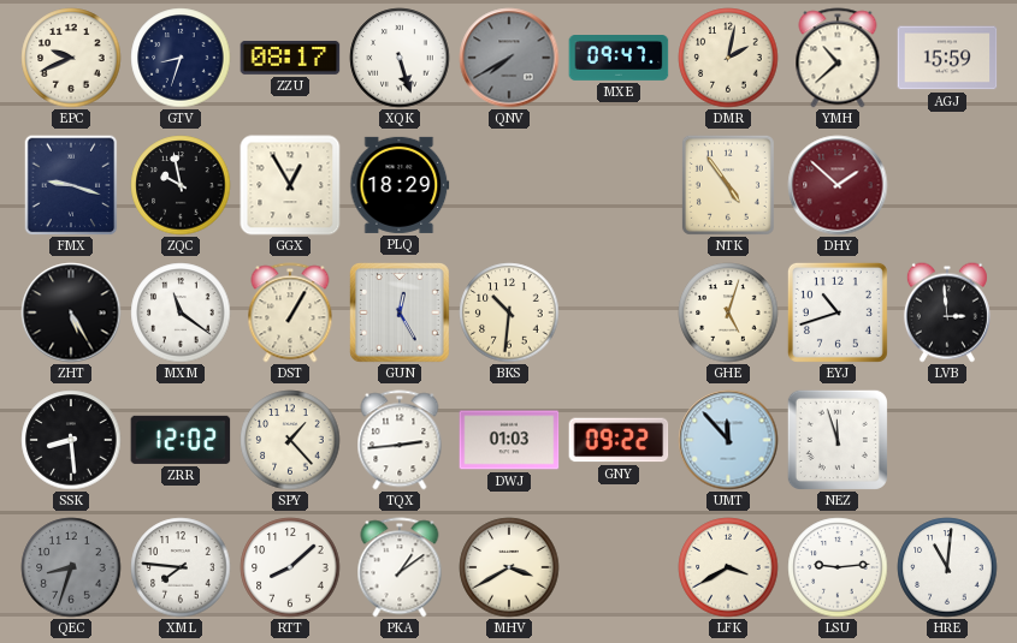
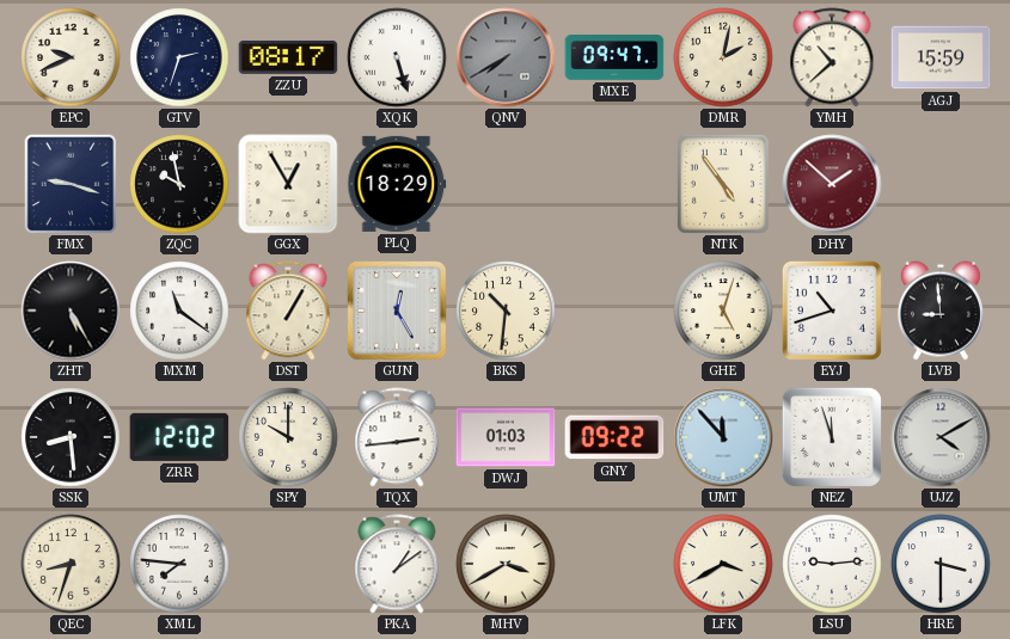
GTV: 8:33 -> 2:33
LVB: 2:59 -> 8:59
SPY: 1:23 -> 10:00
UJZ: none -> 4:10
QEC dial: grey -> cream
RTT: 8:08 -> none
HRE: 11:01 -> 3:30
